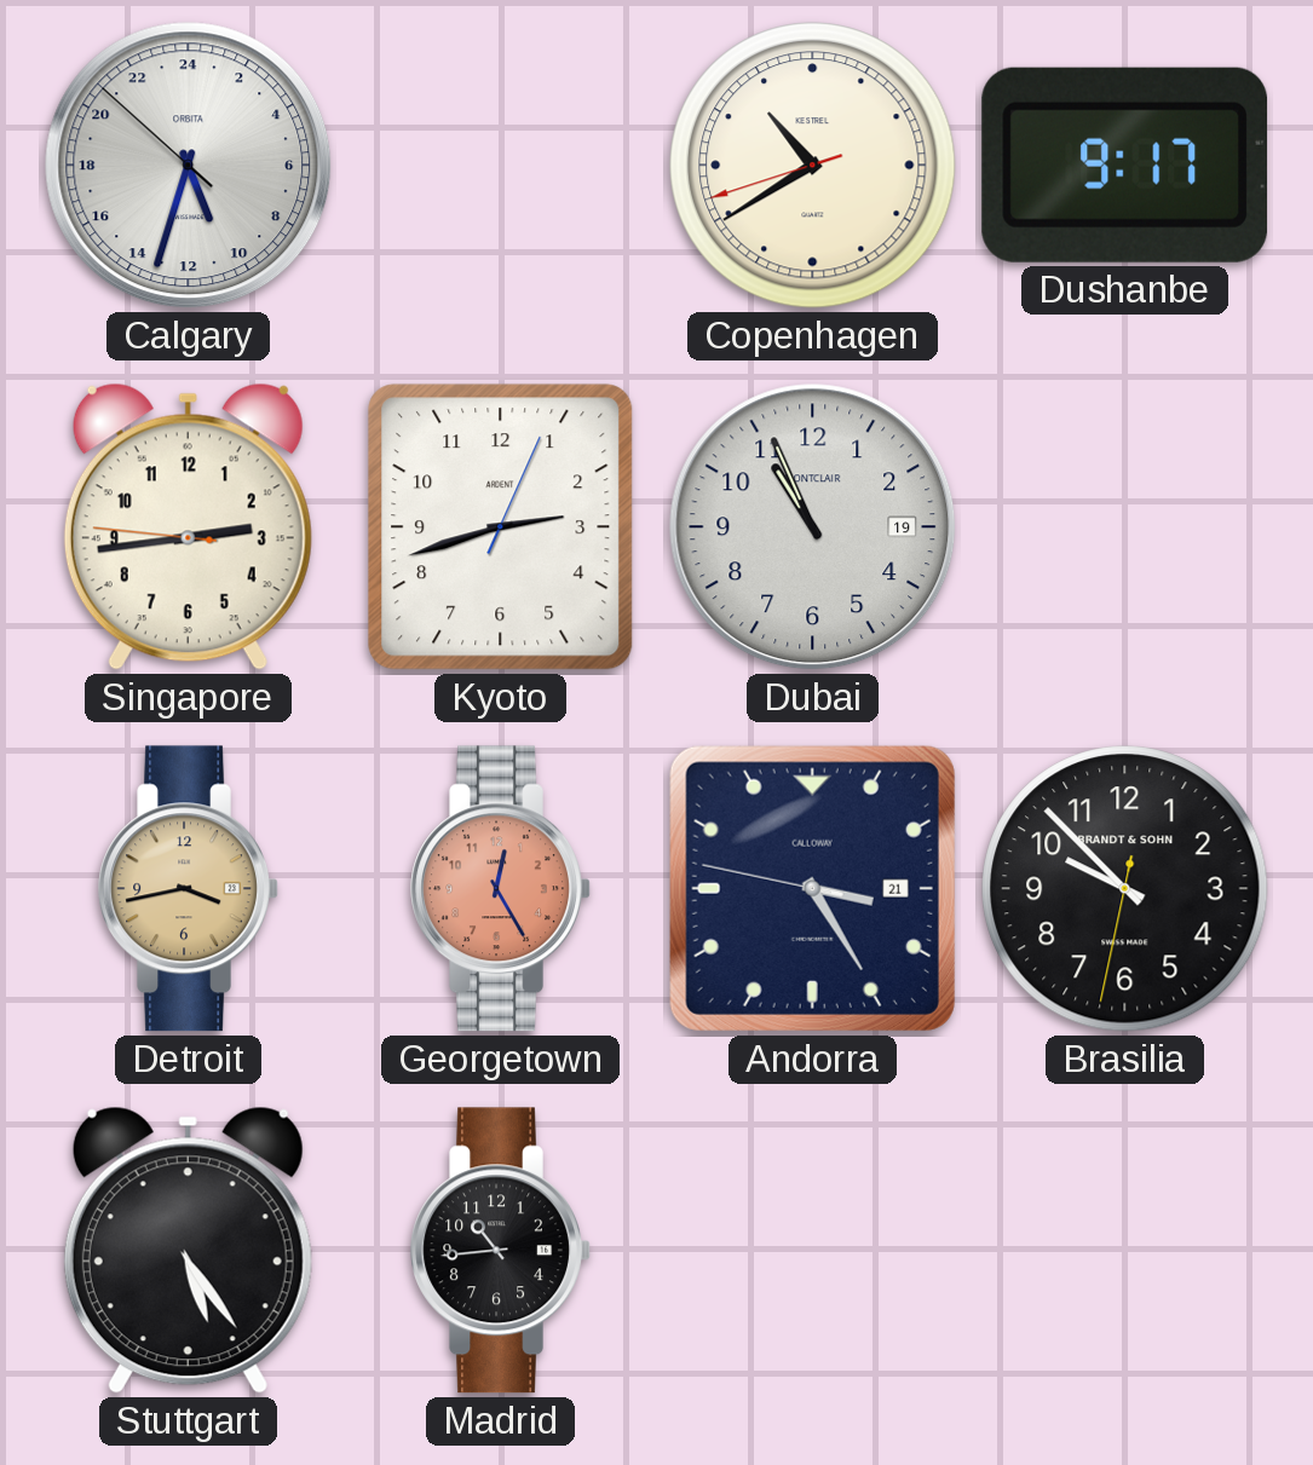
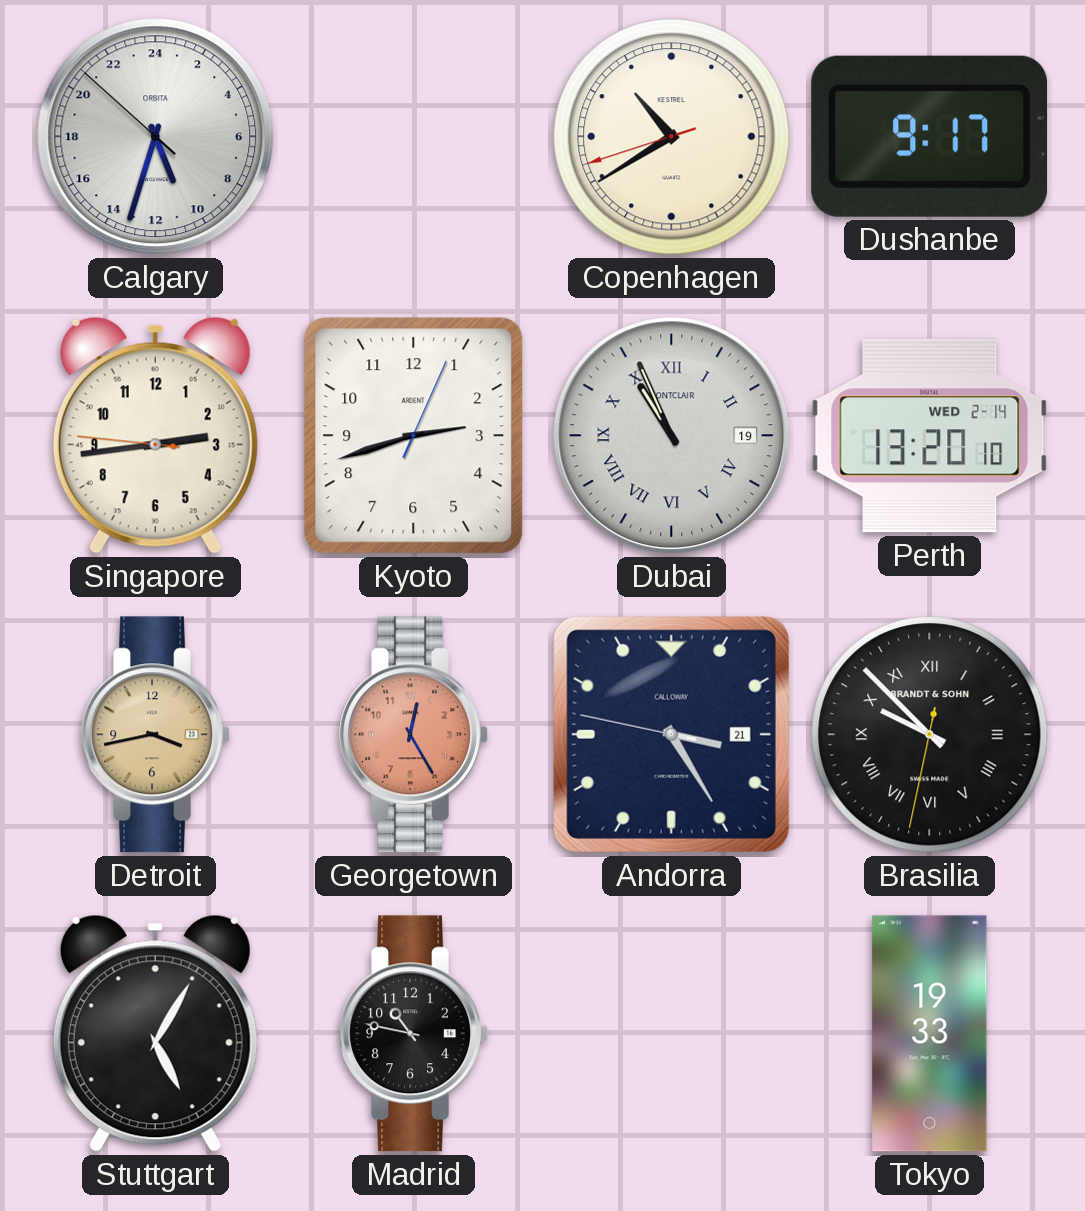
Dubai numerals: Arabic -> Roman
Perth: none -> 13:20
Brasilia numerals: Arabic -> Roman
Stuttgart: 5:24 -> 5:05
Madrid: 10:44 -> 10:47
Tokyo: none -> 19:33
